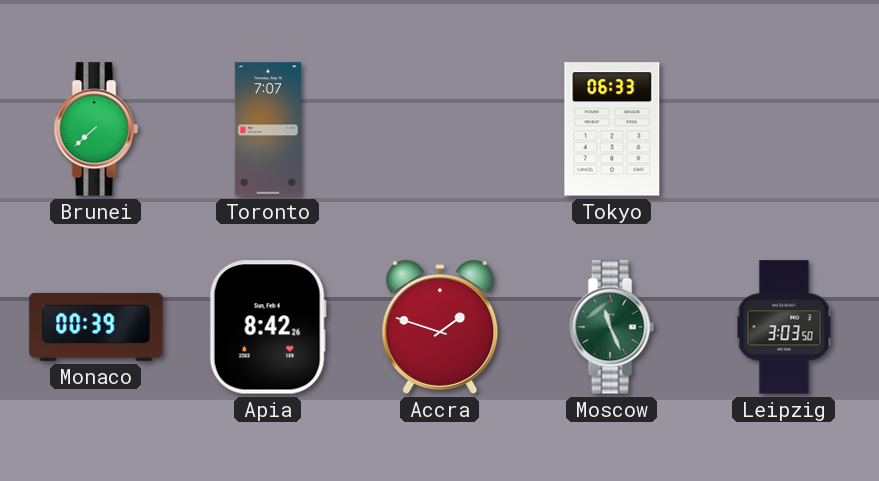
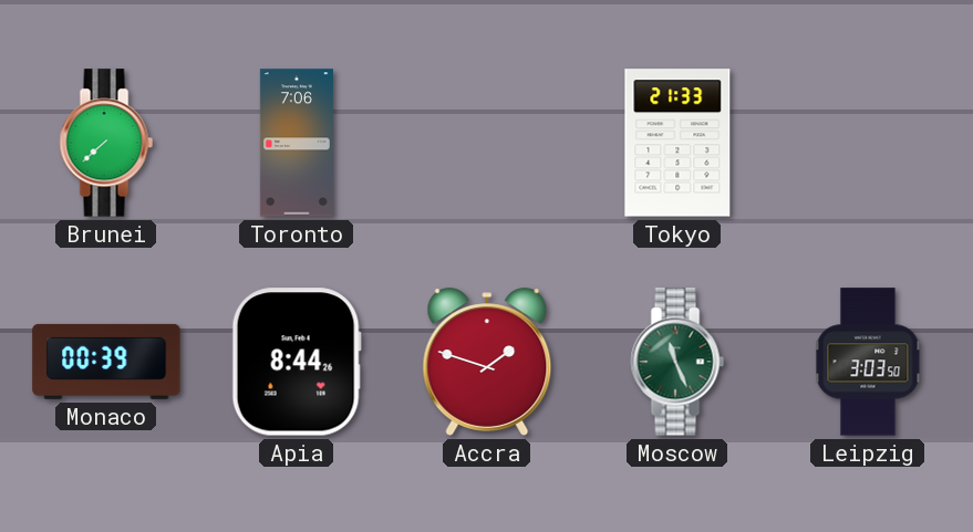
Toronto: 7:07 -> 7:06
Tokyo: 06:33 -> 21:33
Apia: 8:42 -> 8:44
